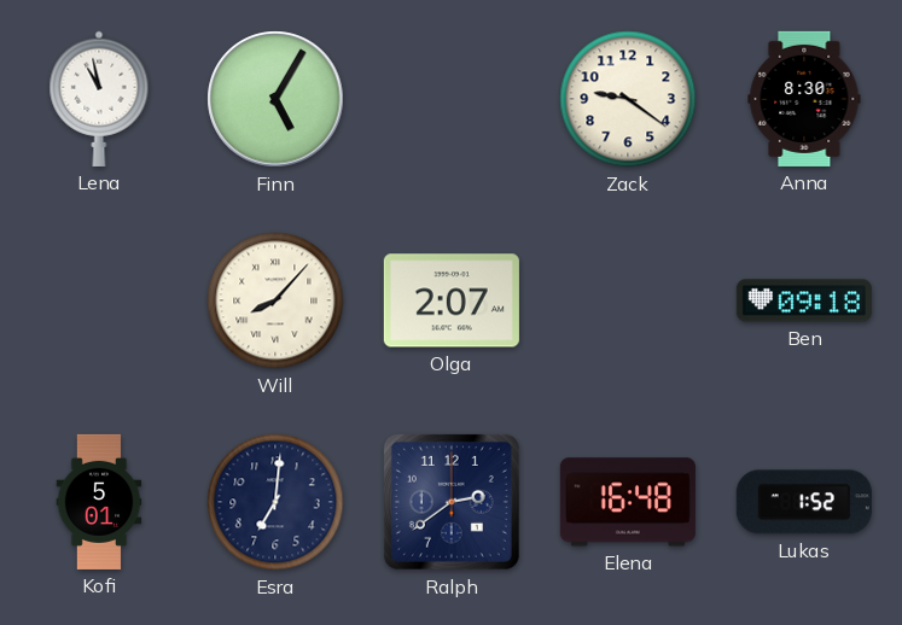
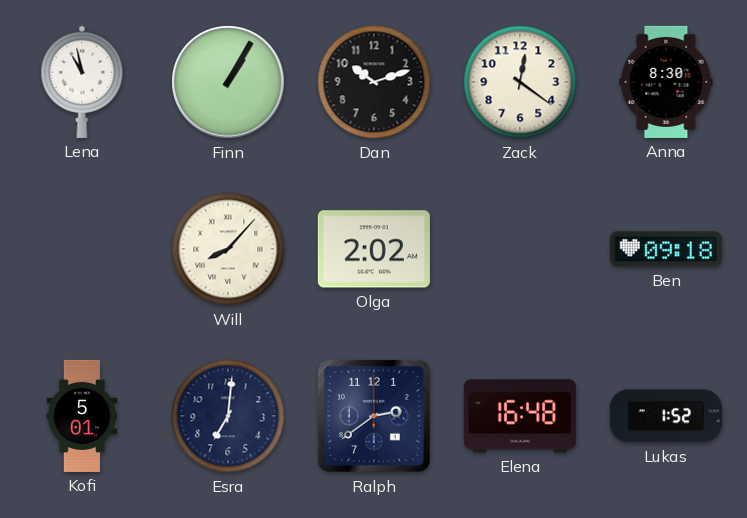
Finn: 5:05 -> 1:05
Dan: none -> 10:12
Zack: 9:21 -> 12:21
Olga: 2:07 -> 2:02
